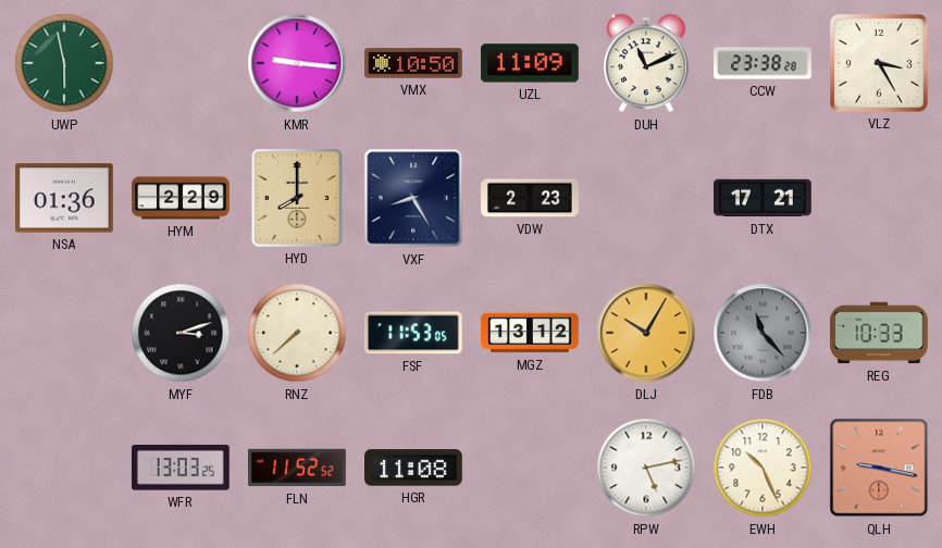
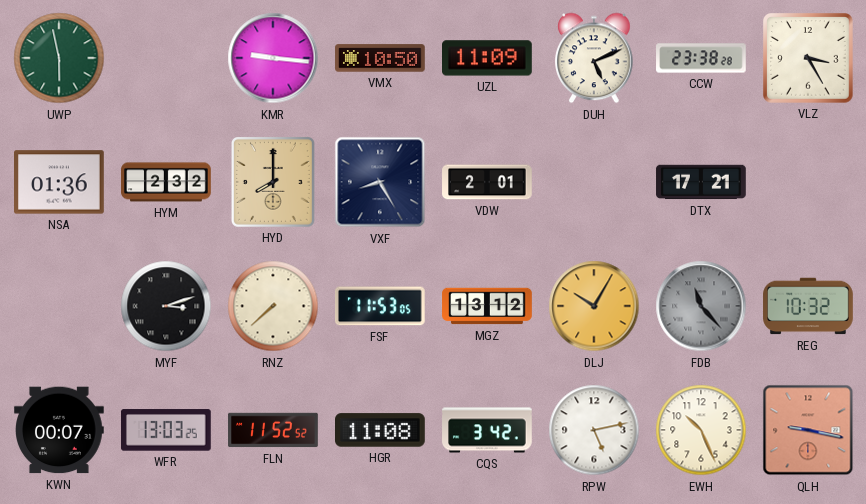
DUH: 11:11 -> 5:11
HYM: 2:29 -> 2:32
VDW: 2:23 -> 2:01
REG: 10:33 -> 10:32
KWN: none -> 00:07
CQS: none -> 3:42
